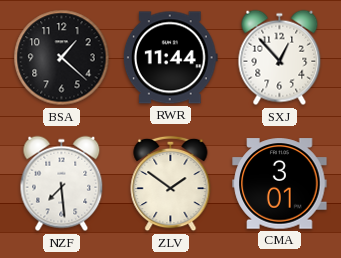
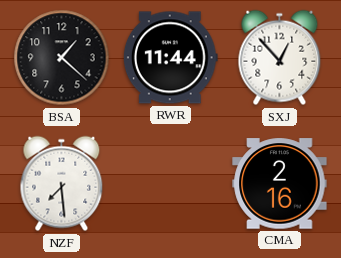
ZLV: 1:51 -> none
CMA: 3:01 -> 2:16
